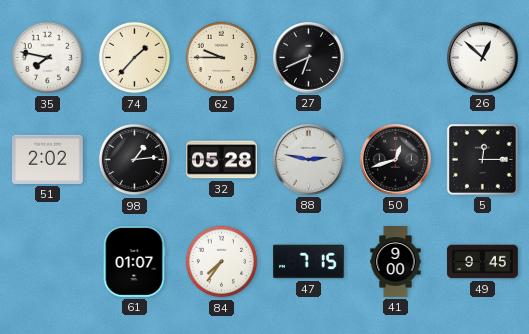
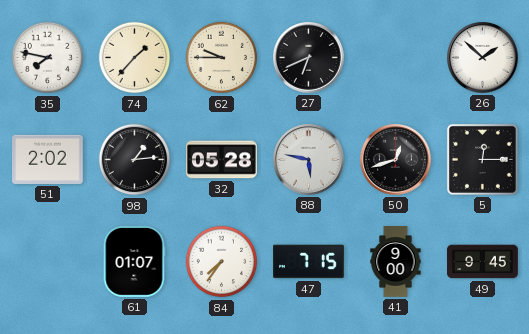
26: 12:52 -> 1:52
88: 2:47 -> 5:47
